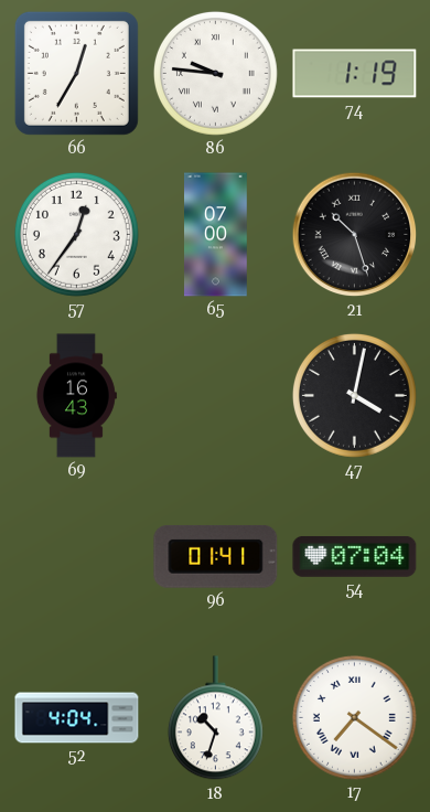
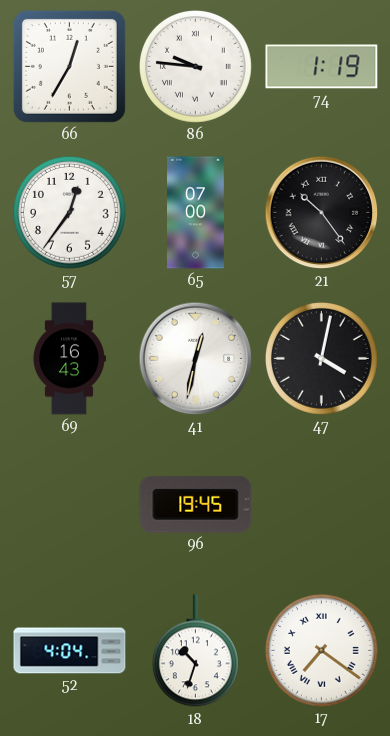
21: 10:27 -> 10:24
41: none -> 12:32
96: 01:41 -> 19:45
54: 07:04 -> none
